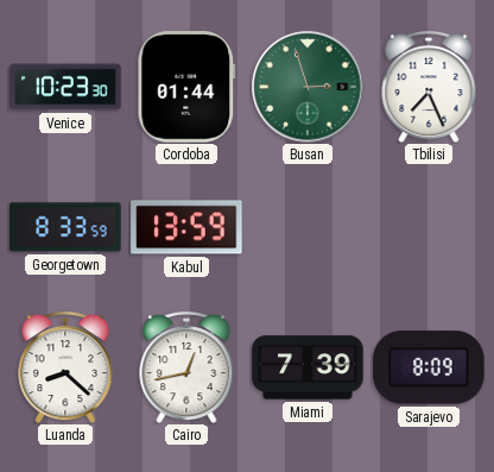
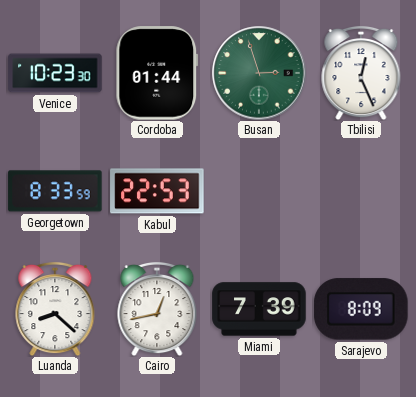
Tbilisi: 7:26 -> 12:26
Kabul: 13:59 -> 22:53
